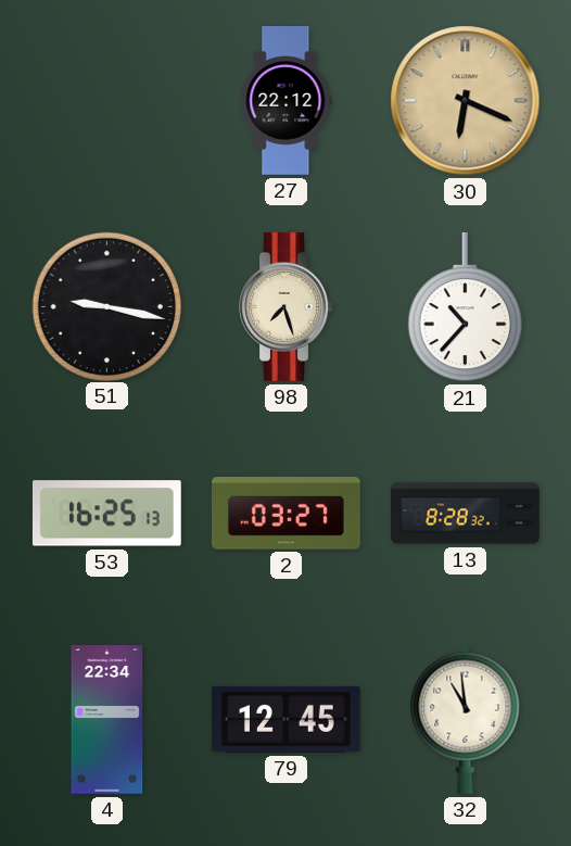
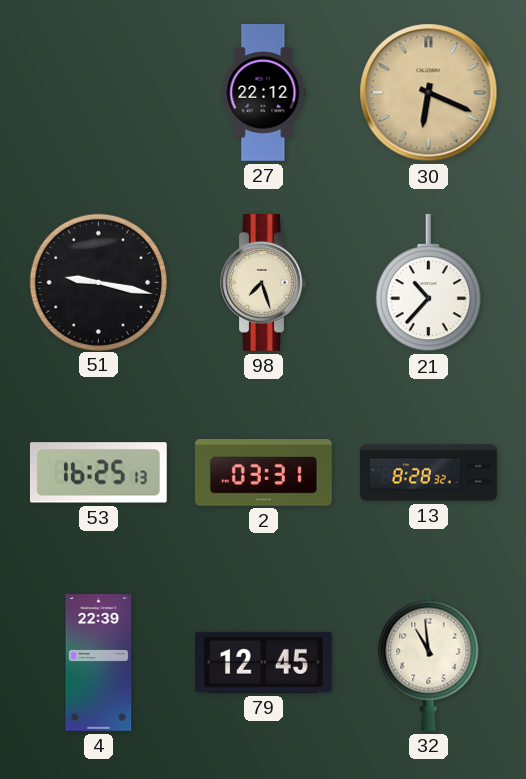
2: 03:27 -> 03:31
4: 22:34 -> 22:39
